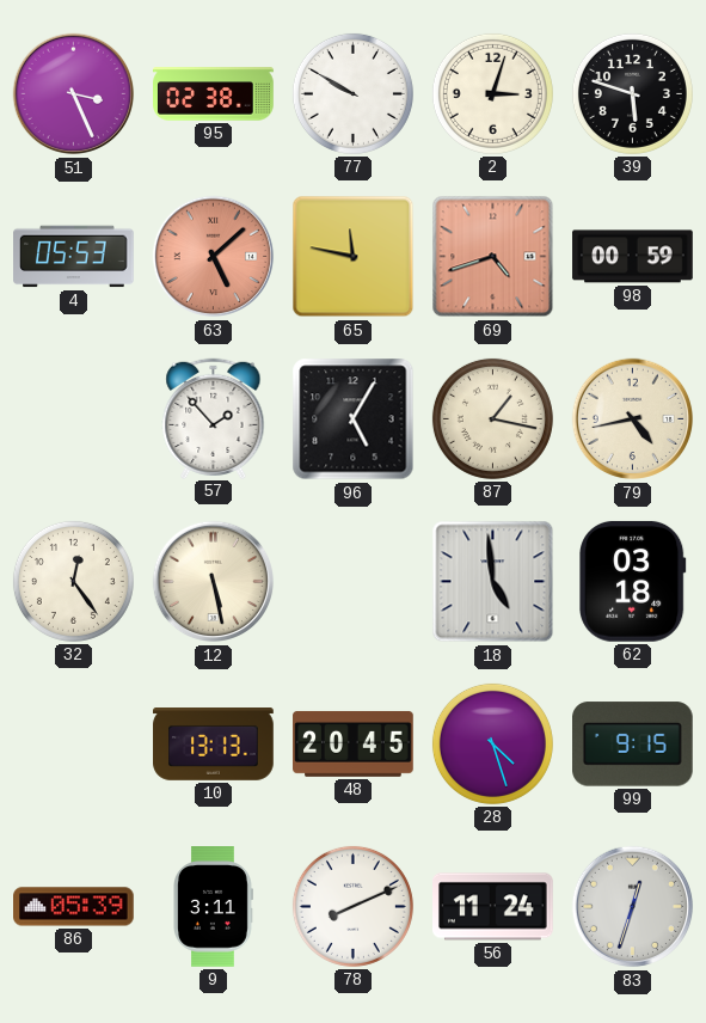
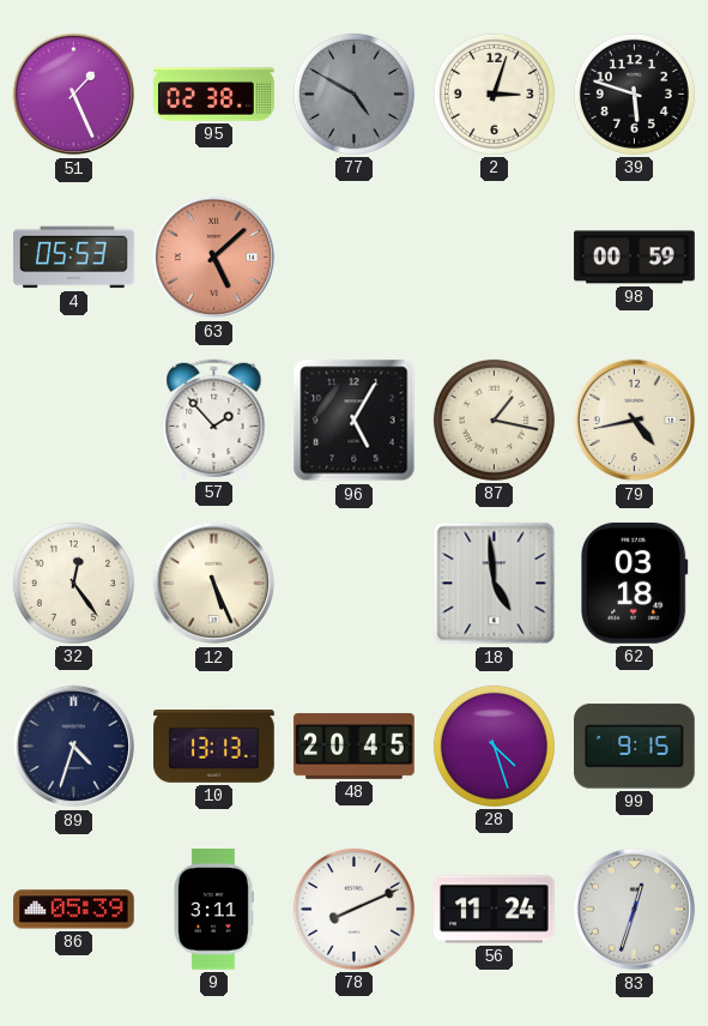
51: 3:26 -> 1:26
77: 9:50 -> 4:50
77 dial: white -> grey
65: 11:47 -> none
69: 4:42 -> none
12: 5:28 -> 5:26
89: none -> 4:33
